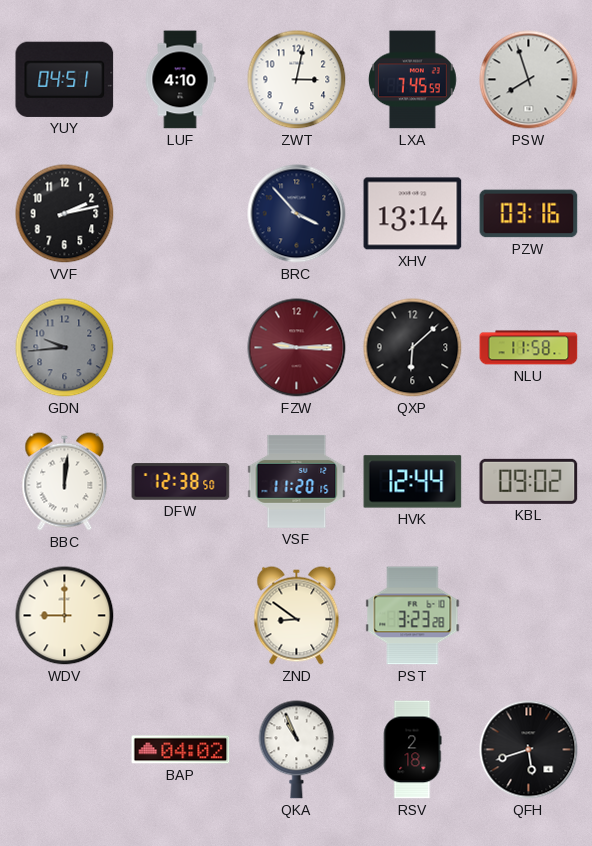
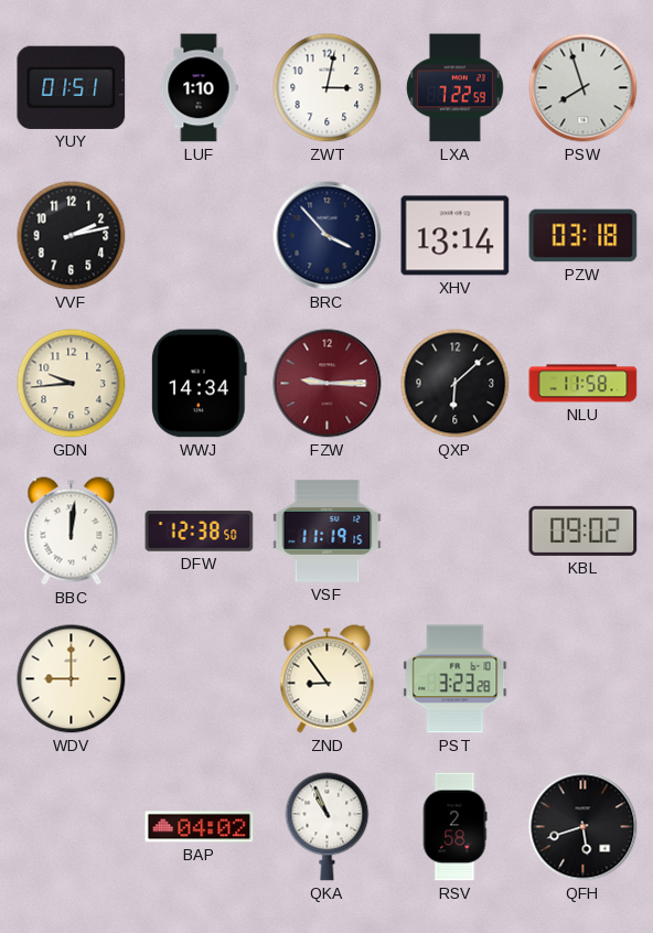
YUY: 04:51 -> 01:51
LUF: 4:10 -> 1:10
LXA: 7:45 -> 7:22
PZW: 03:16 -> 03:18
GDN dial: grey -> cream
WWJ: none -> 14:34
VSF: 11:20 -> 11:19
HVK: 12:44 -> none
ZND: 8:51 -> 8:54
RSV: 2:18 -> 2:58
